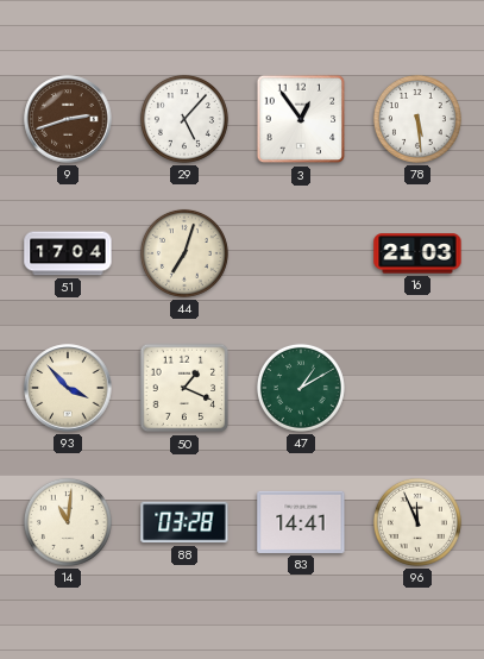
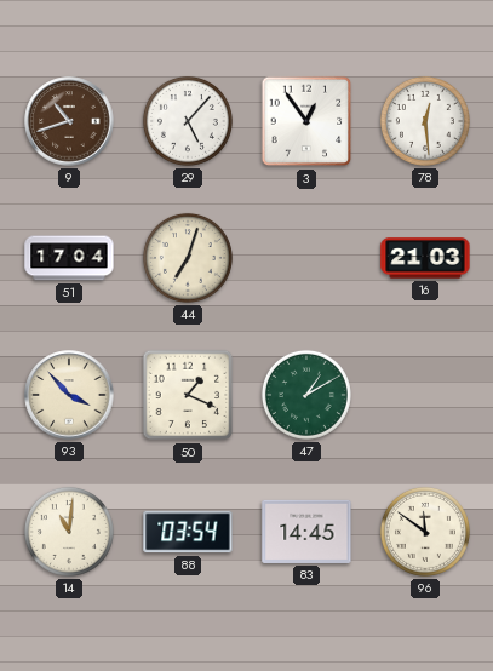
9: 2:42 -> 10:42
78: 5:29 -> 12:29
88: 03:28 -> 03:54
83: 14:41 -> 14:45
96: 11:56 -> 11:51
